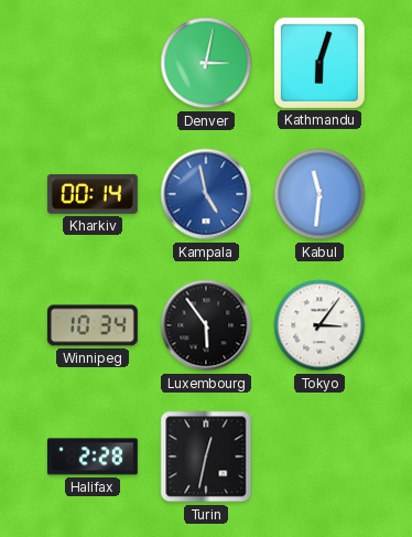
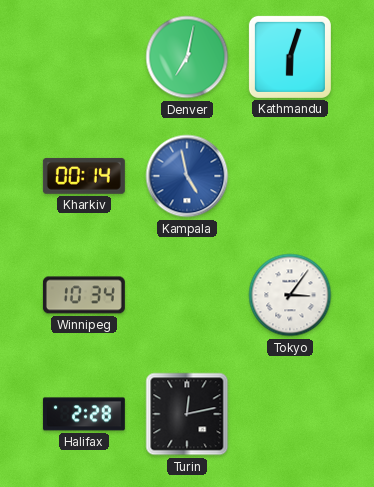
Denver: 3:02 -> 7:02
Kabul: 11:31 -> none
Luxembourg: 5:54 -> none
Turin: 12:32 -> 12:13
